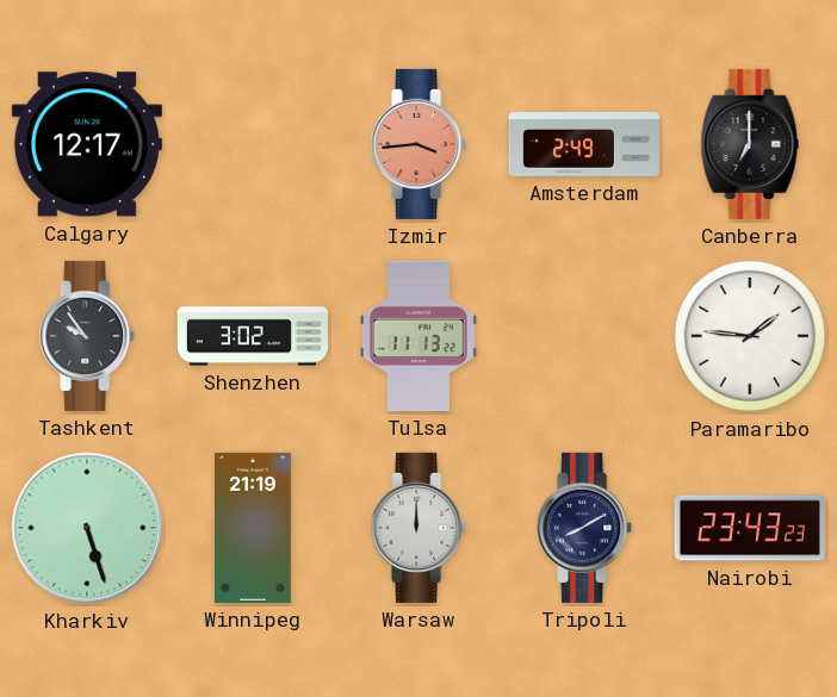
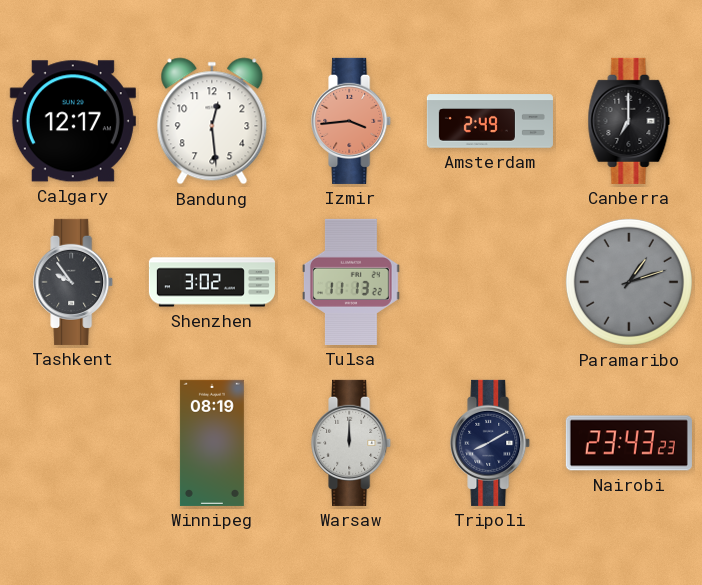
Bandung: none -> 12:29
Paramaribo: 1:46 -> 1:12
Paramaribo dial: white -> grey
Kharkiv: 5:27 -> none
Winnipeg: 21:19 -> 08:19
